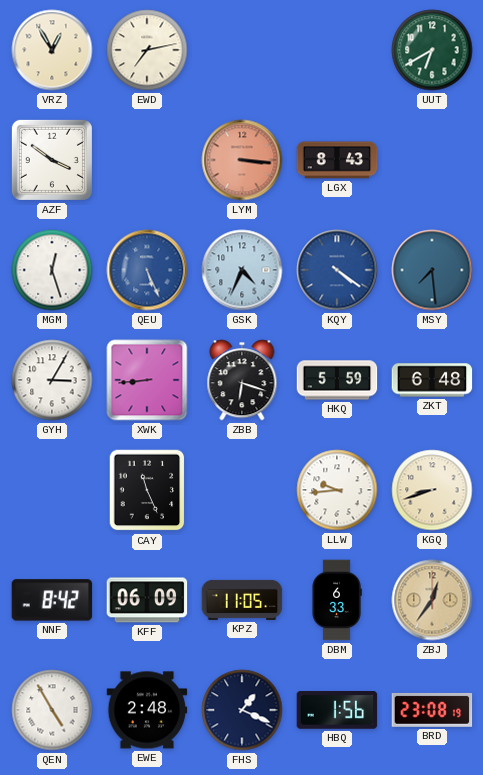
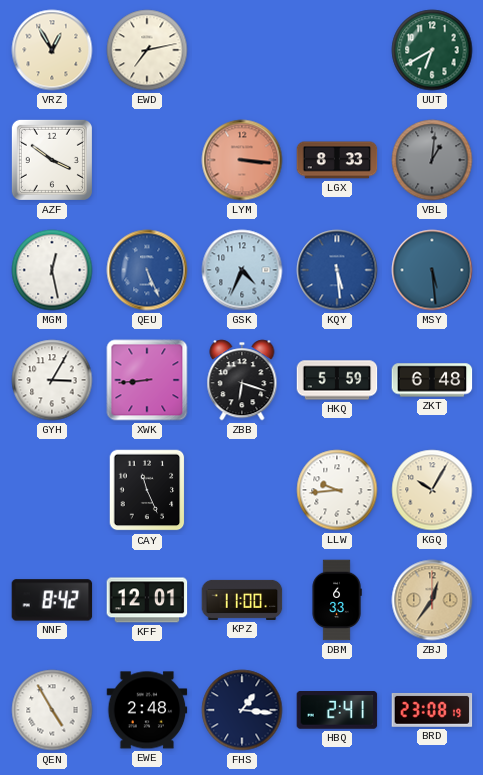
LGX: 8:43 -> 8:33
VBL: none -> 1:01
MGM: 12:27 -> 12:28
KQY: 4:21 -> 5:29
MSY: 7:29 -> 5:29
KGQ: 8:42 -> 10:05
KFF: 06:09 -> 12:01
KPZ: 11:05 -> 11:00
FHS: 1:19 -> 1:16
HBQ: 1:56 -> 2:41
